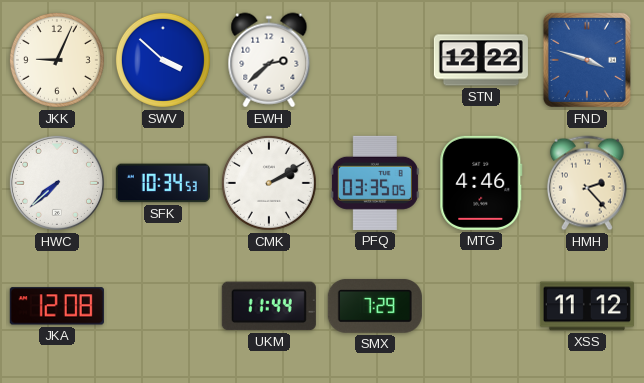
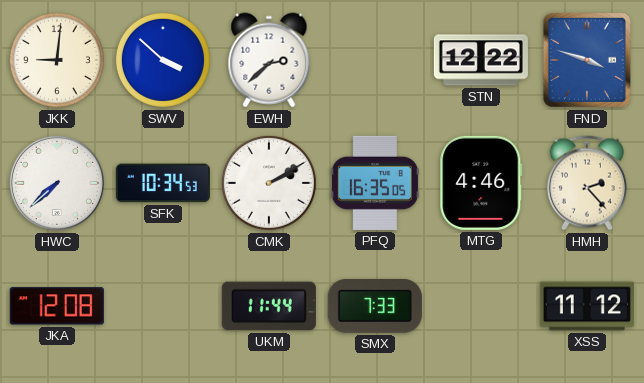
JKK: 9:04 -> 9:01
PFQ: 03:35 -> 16:35
SMX: 7:29 -> 7:33
